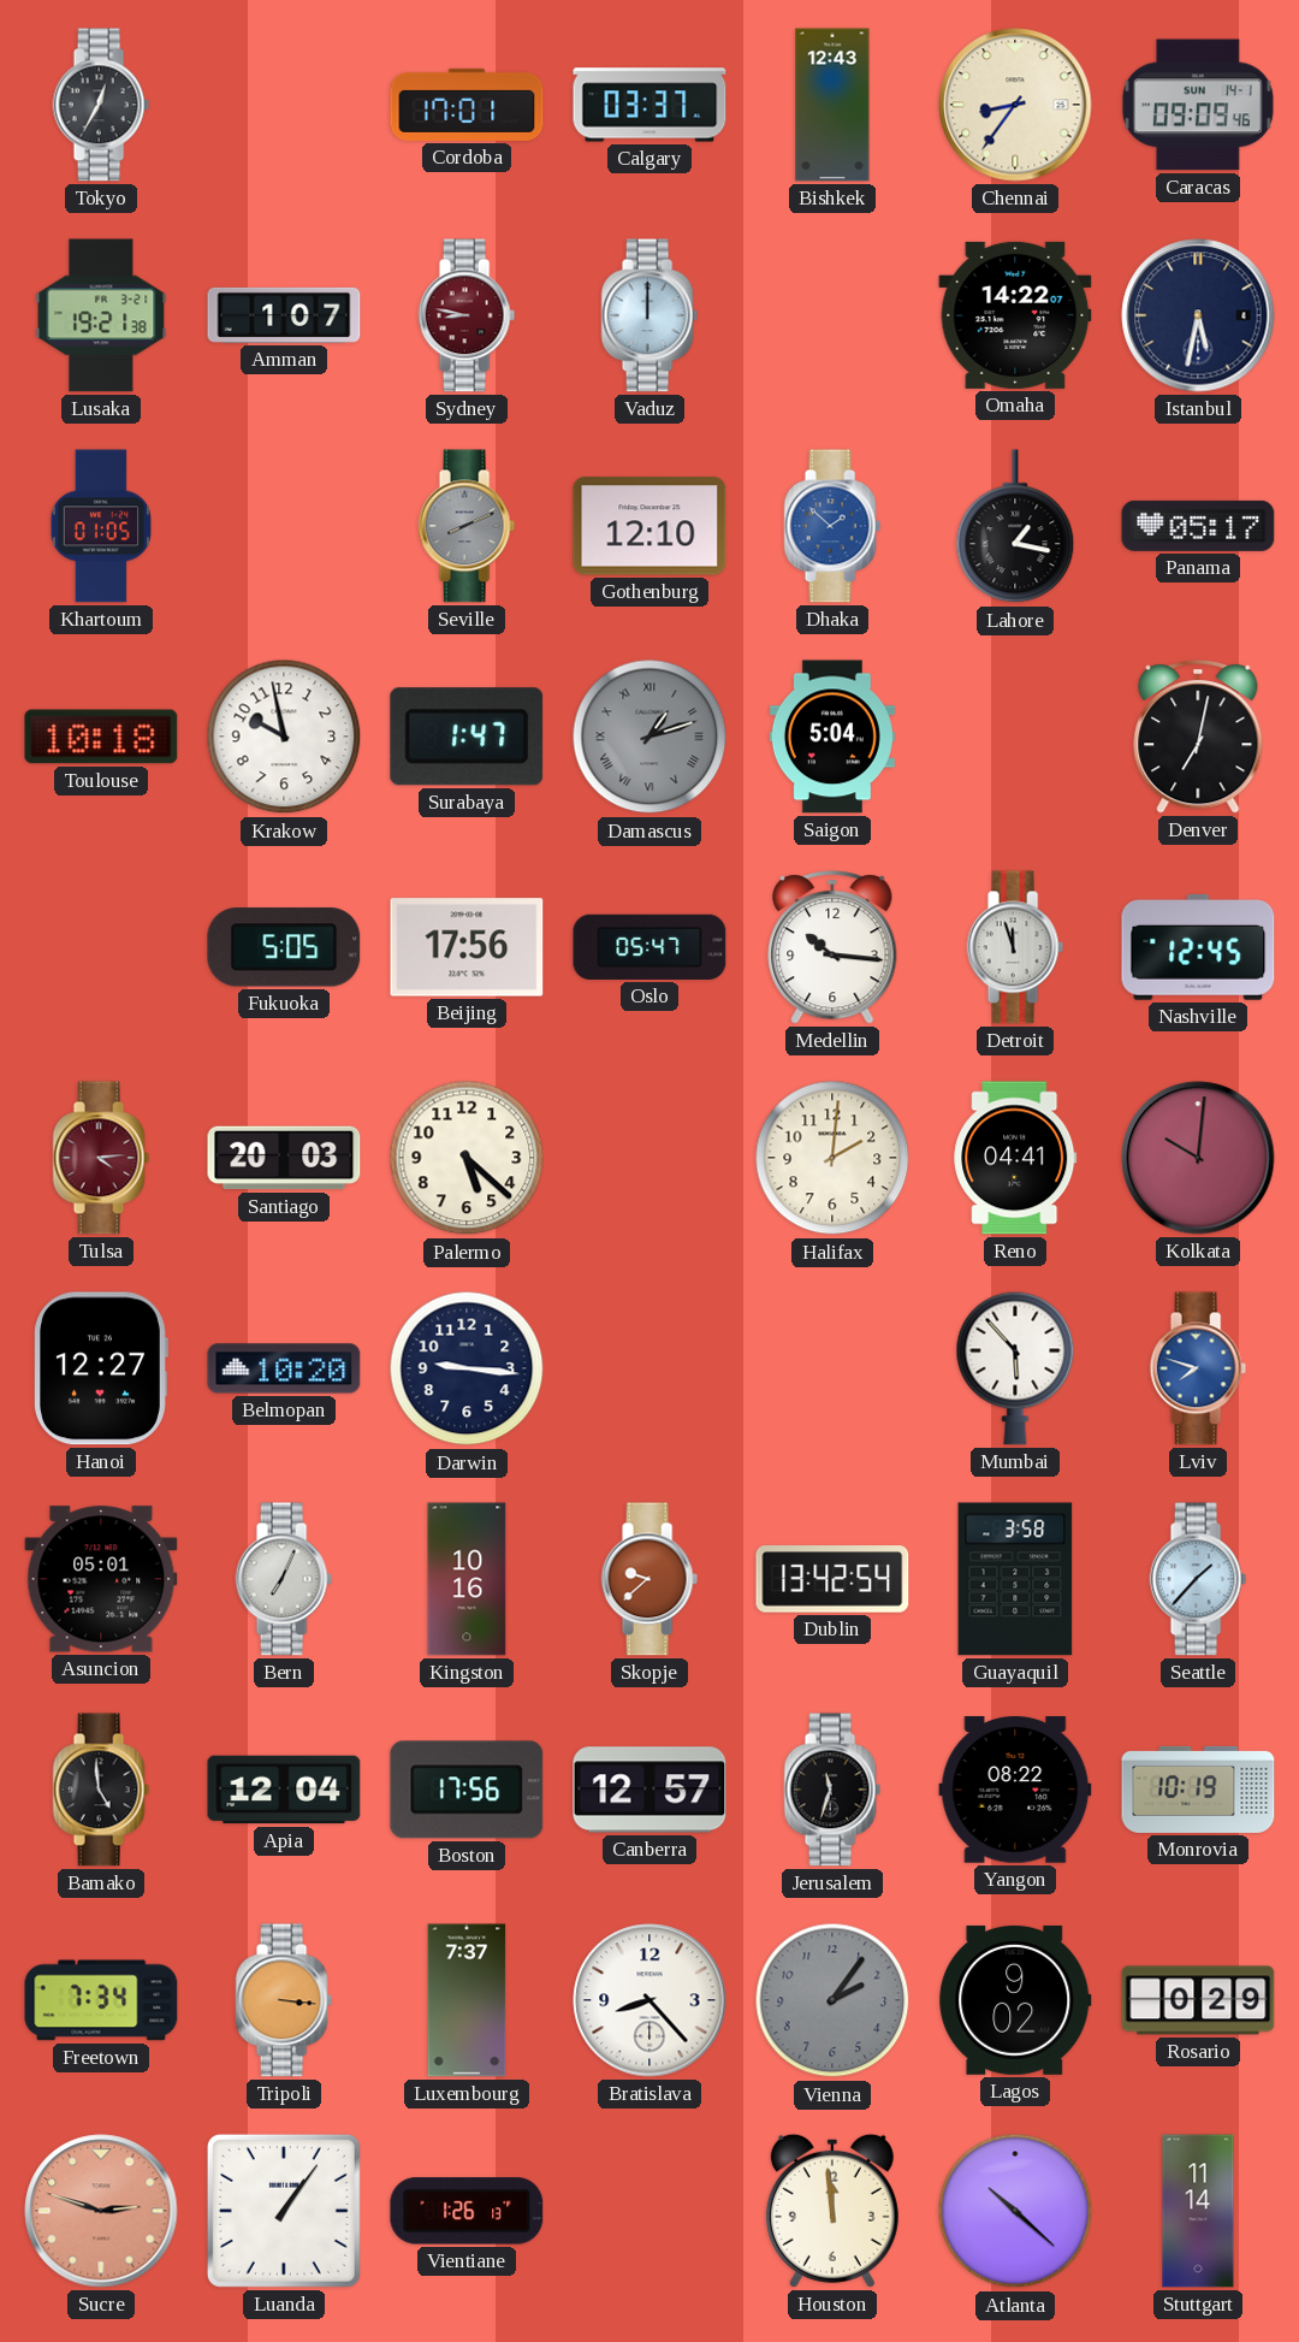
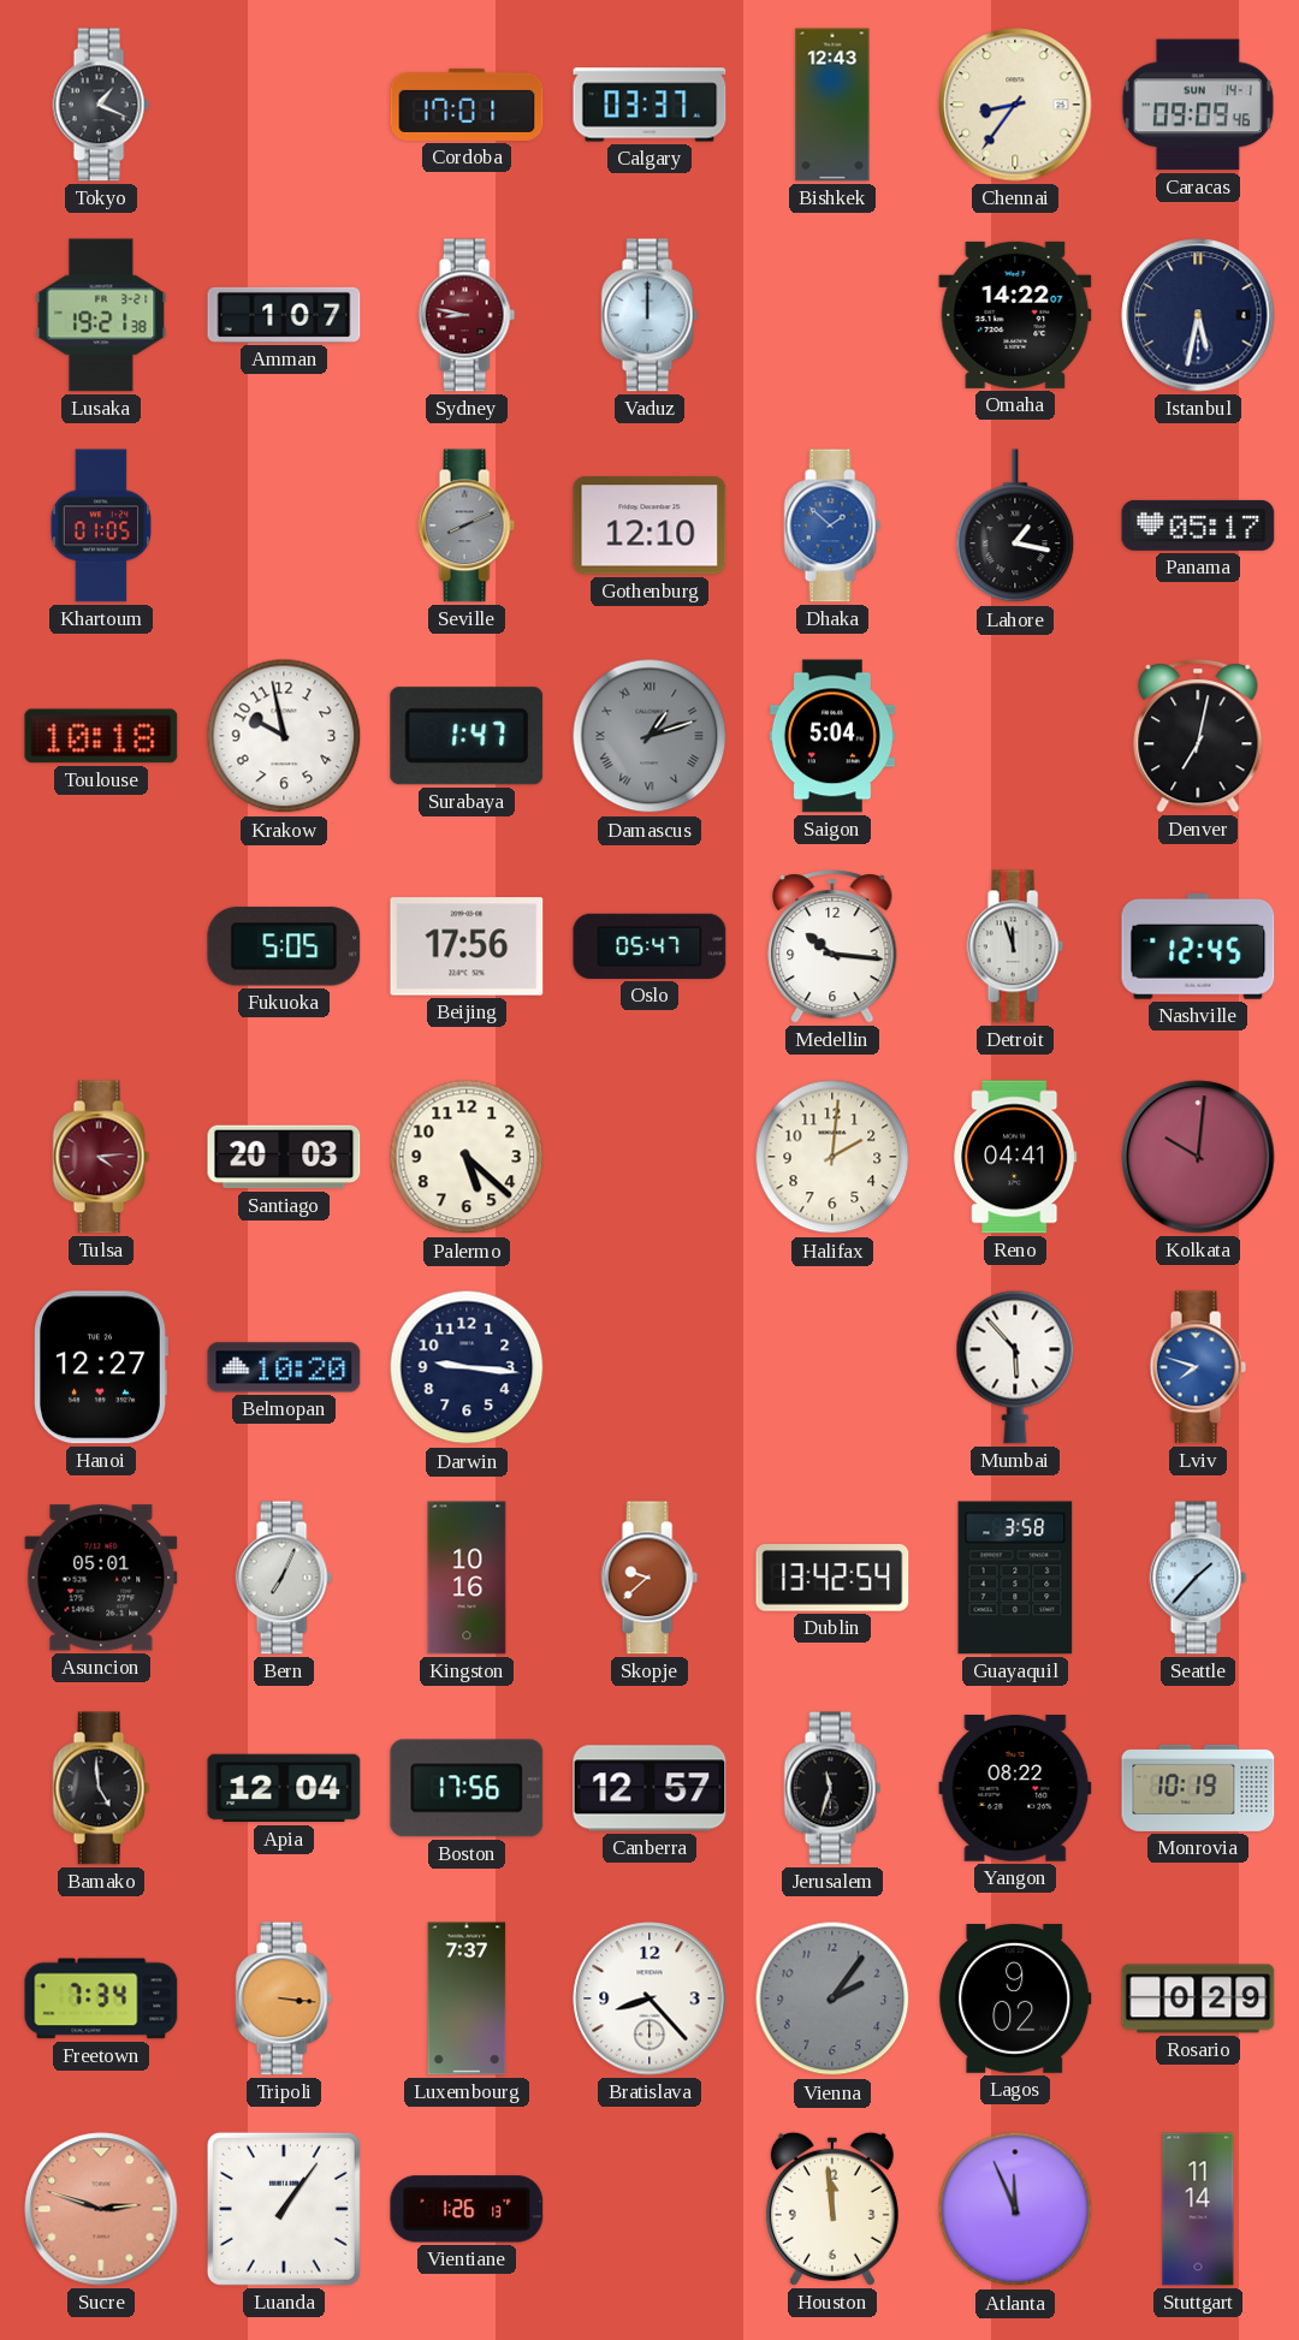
Tokyo: 12:35 -> 1:19
Atlanta: 10:22 -> 11:56
